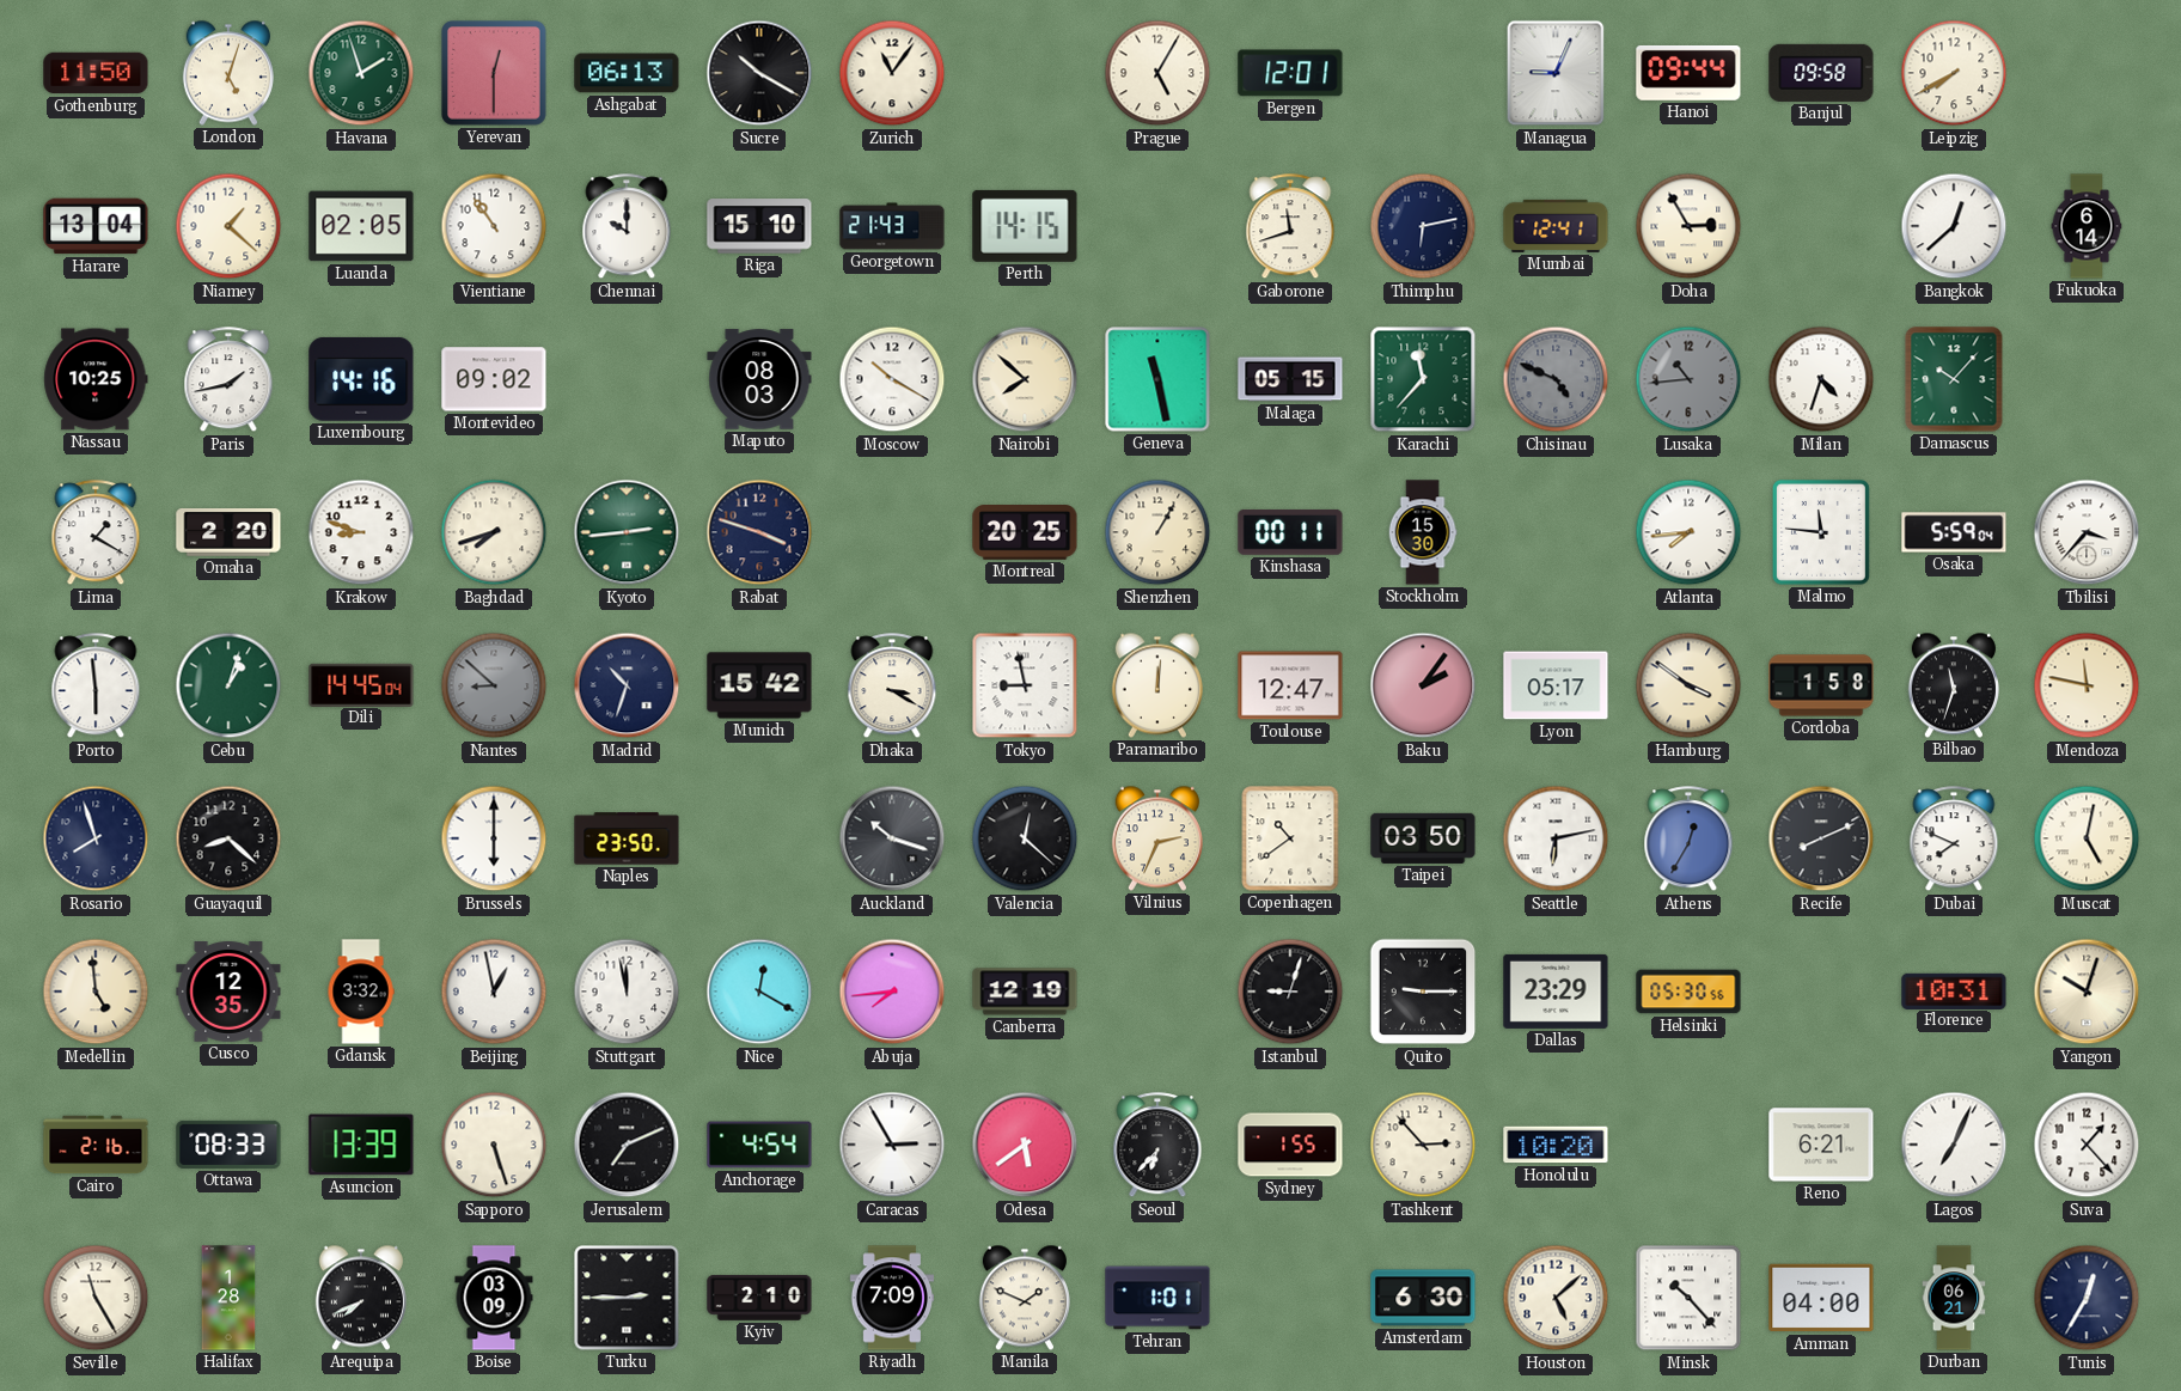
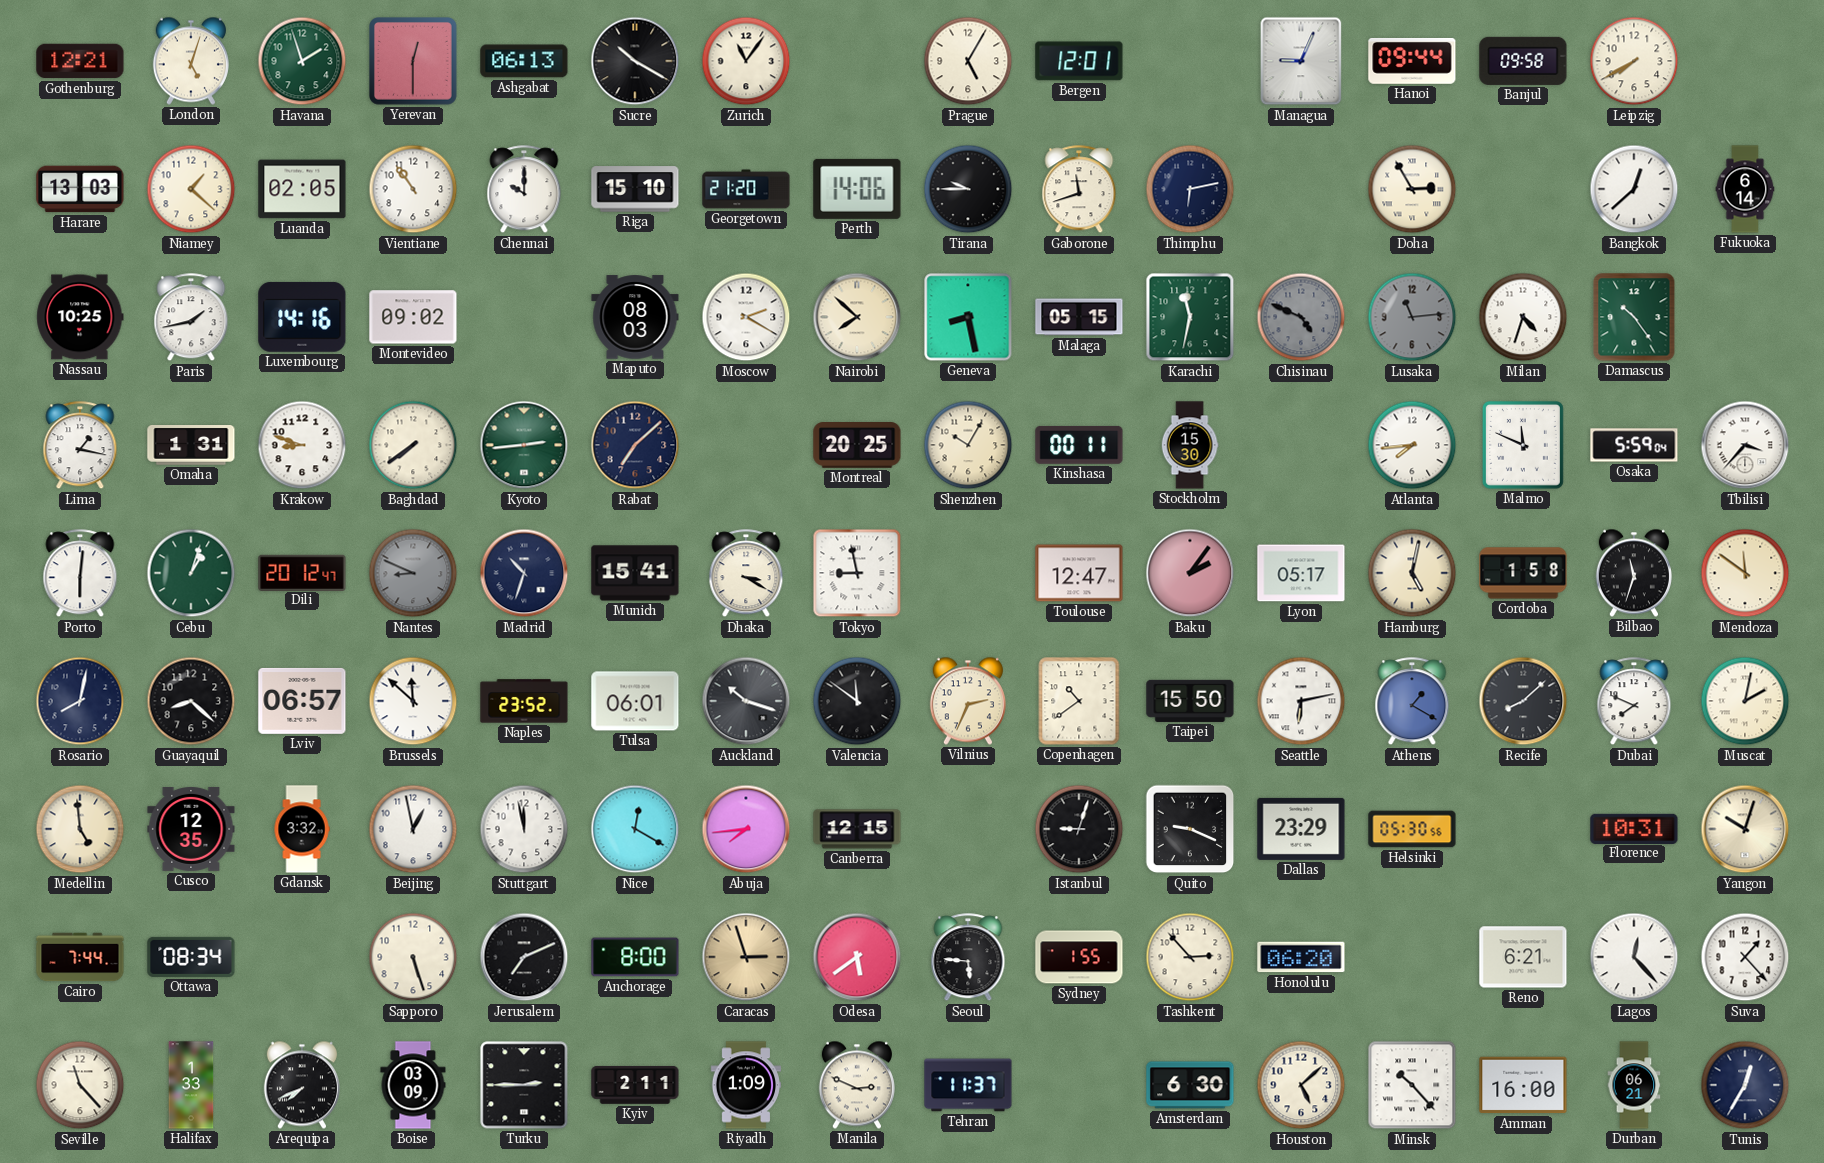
Gothenburg: 11:50 -> 12:21
Harare: 13:04 -> 13:03
Georgetown: 21:43 -> 21:20
Perth: 14:15 -> 14:06
Tirana: none -> 9:45
Mumbai: 12:41 -> none
Moscow: 10:20 -> 2:20
Geneva: 11:28 -> 8:28
Karachi: 11:37 -> 11:32
Lusaka: 10:44 -> 11:14
Damascus: 10:07 -> 10:24
Lima: 1:20 -> 1:17
Omaha: 2:20 -> 1:31
Baghdad: 7:42 -> 7:39
Rabat: 3:48 -> 7:08
Shenzhen: 1:05 -> 10:05
Malmo: 11:46 -> 11:49
Porto: 5:59 -> 6:01
Dili: 14:45 -> 20:12
Nantes: 8:52 -> 8:49
Munich: 15:42 -> 15:41
Paramaribo: 12:01 -> none
Hamburg: 3:51 -> 5:02
Mendoza: 11:47 -> 11:51
Rosario: 7:57 -> 8:02
Lviv: none -> 06:57
Brussels: 6:00 -> 11:52
Naples: 23:50 -> 23:52
Tulsa: none -> 06:01
Valencia: 12:22 -> 11:51
Taipei: 03:50 -> 15:50
Athens: 12:35 -> 1:20
Recife: 8:11 -> 8:08
Muscat: 5:02 -> 2:02
Canberra: 12:19 -> 12:15
Quito: 9:15 -> 9:19
Cairo: 2:16 -> 7:44
Ottawa: 08:33 -> 08:34
Asuncion: 13:39 -> none
Anchorage: 4:54 -> 8:00
Caracas: 2:55 -> 2:57
Caracas dial: white -> champagne
Seoul: 6:37 -> 5:46
Honolulu: 10:20 -> 06:20
Lagos: 7:04 -> 12:23
Seville: 11:25 -> 11:23
Halifax: 1:28 -> 1:33
Kyiv: 2:10 -> 2:11
Riyadh: 7:09 -> 1:09
Manila: 1:49 -> 2:49
Tehran: 1:01 -> 11:37
Amman: 04:00 -> 16:00
